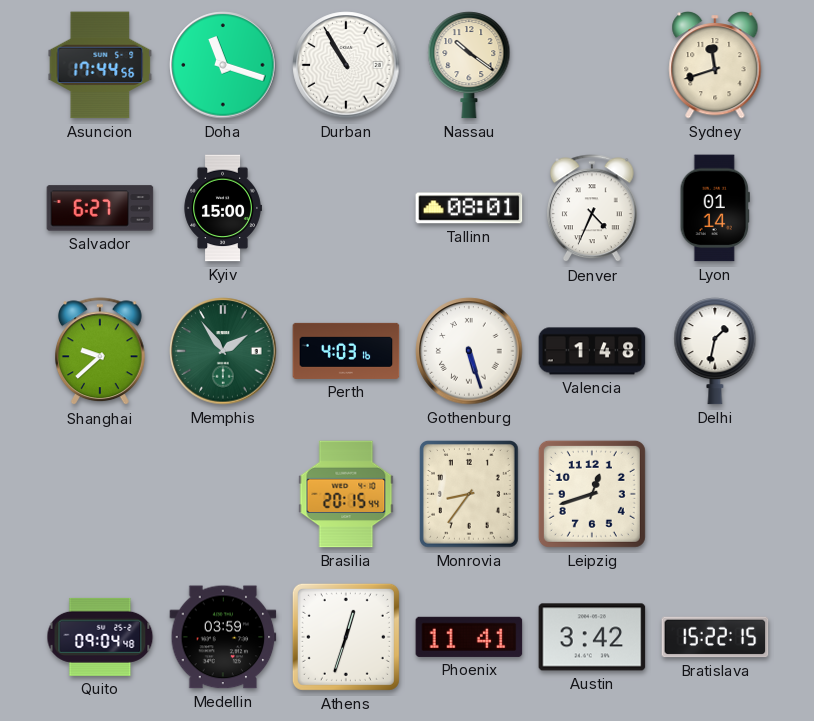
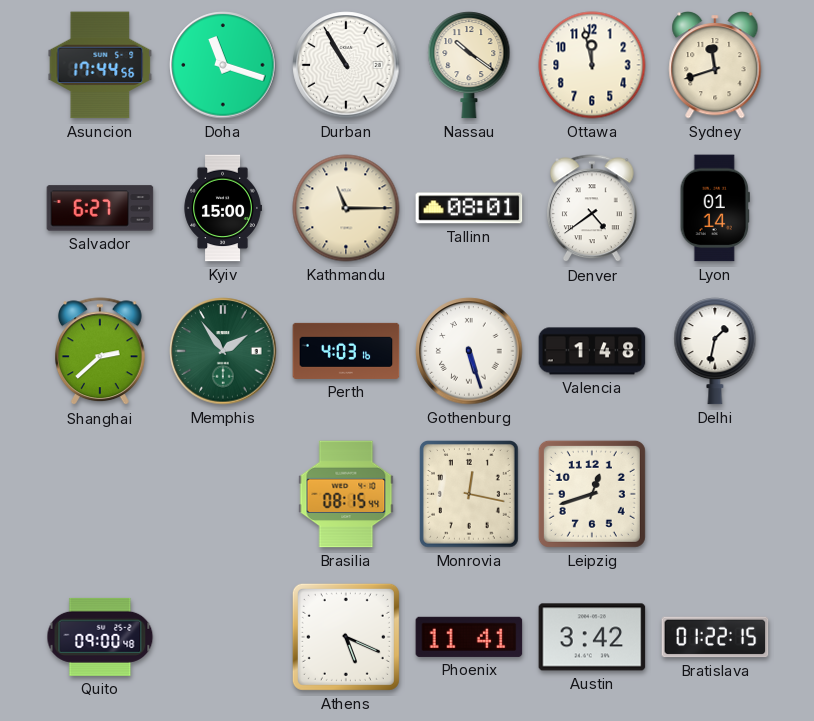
Ottawa: none -> 11:58
Kathmandu: none -> 11:15
Denver: 4:34 -> 4:39
Shanghai: 9:38 -> 2:38
Brasilia: 20:15 -> 08:15
Monrovia: 8:36 -> 12:17
Quito: 09:04 -> 09:00
Medellin: 03:59 -> none
Athens: 12:33 -> 5:19
Bratislava: 15:22 -> 01:22
